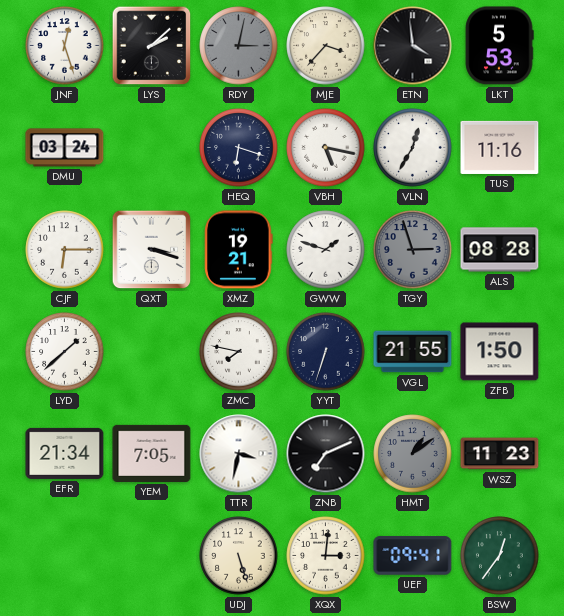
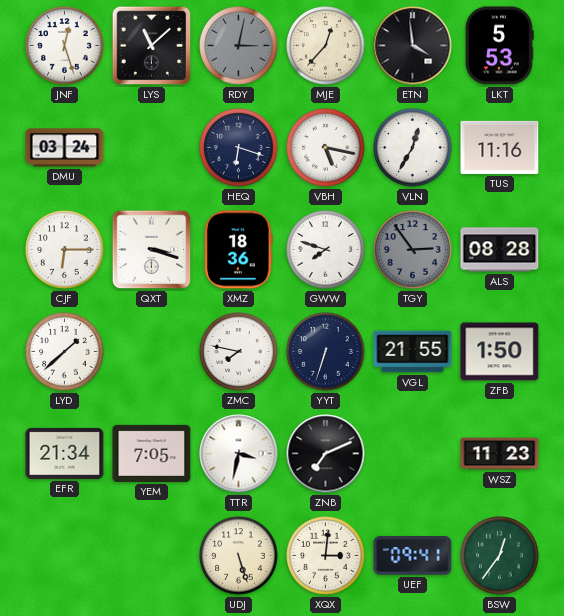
LYS: 2:08 -> 11:08
MJE: 3:37 -> 12:37
XMZ: 19:21 -> 18:36
GWW: 1:48 -> 7:48
TGY: 2:57 -> 2:54
HMT: 1:09 -> none
